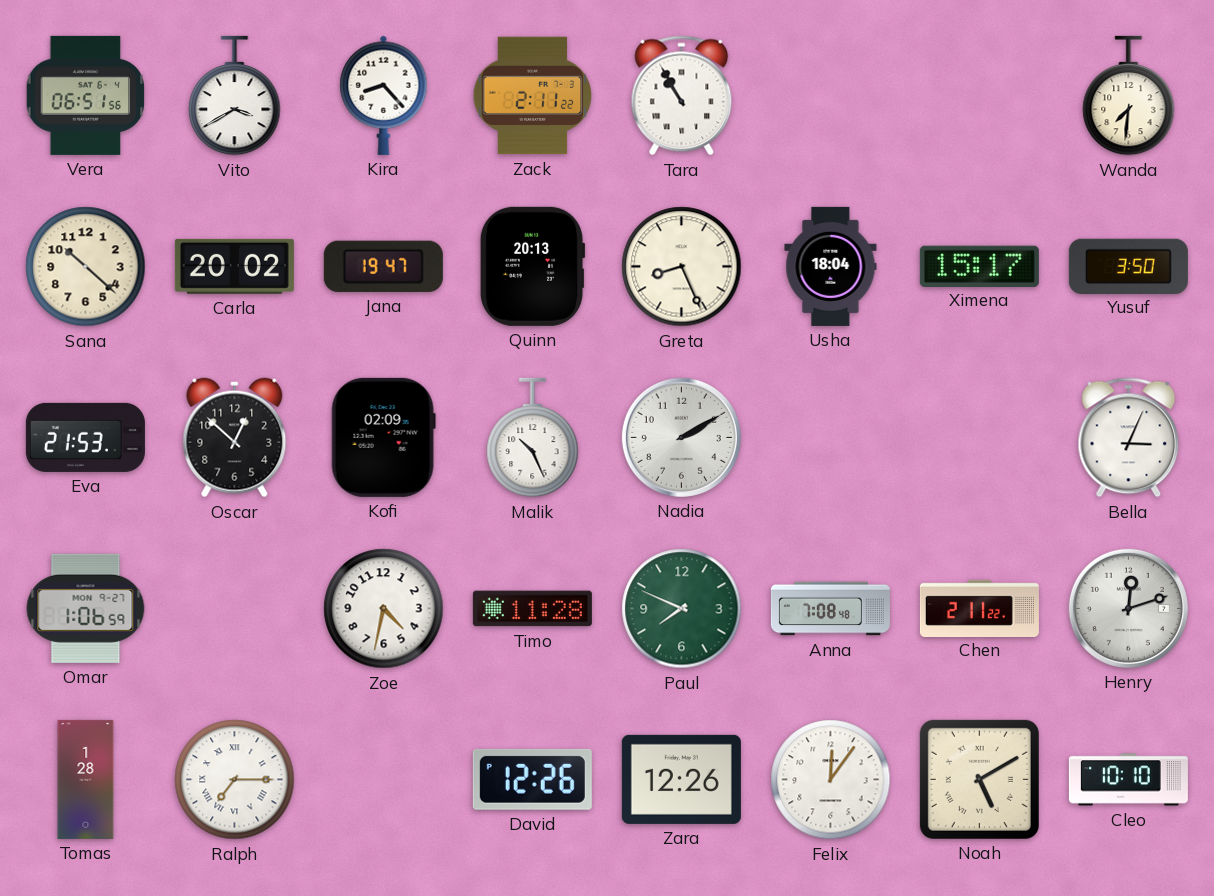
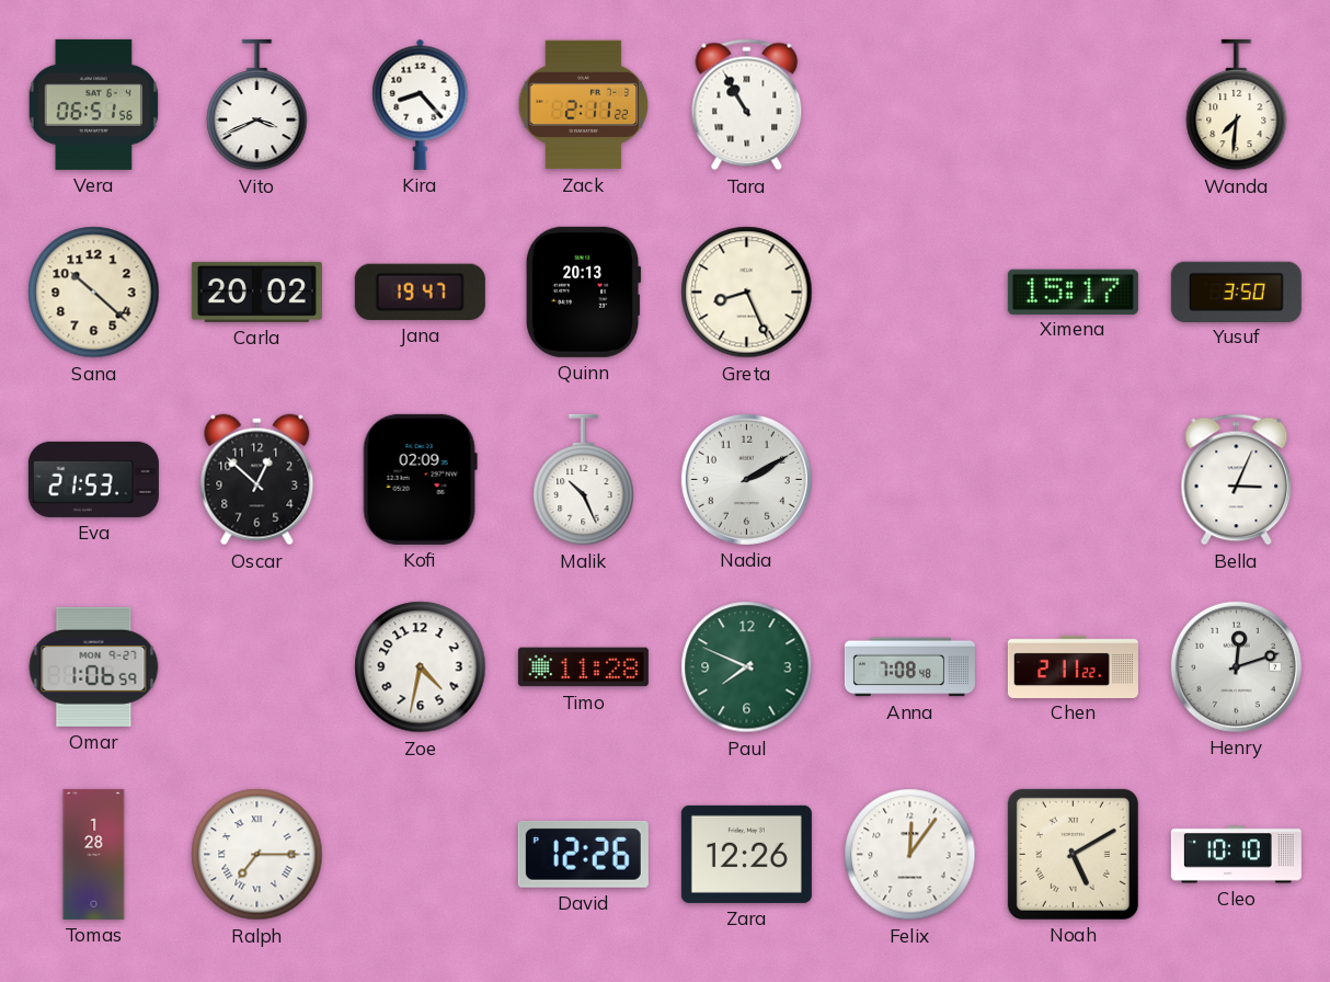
Vito: 3:40 -> 3:41
Usha: 18:04 -> none
